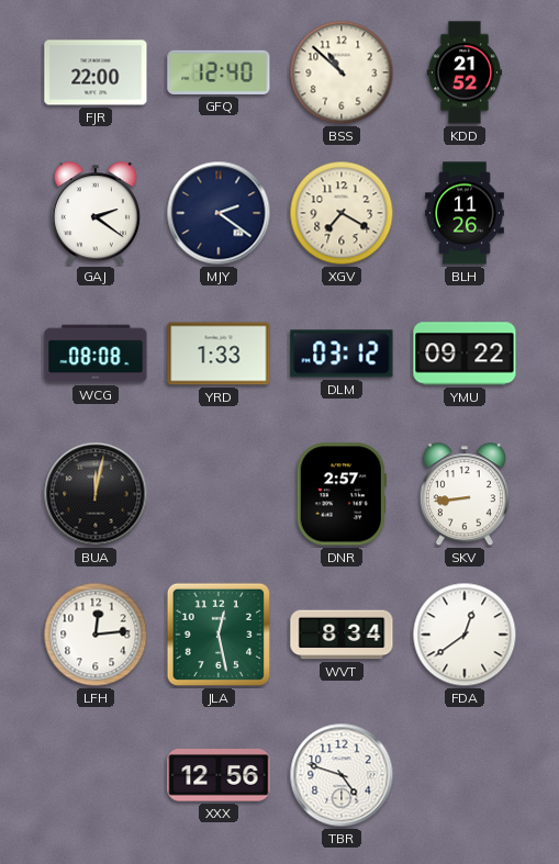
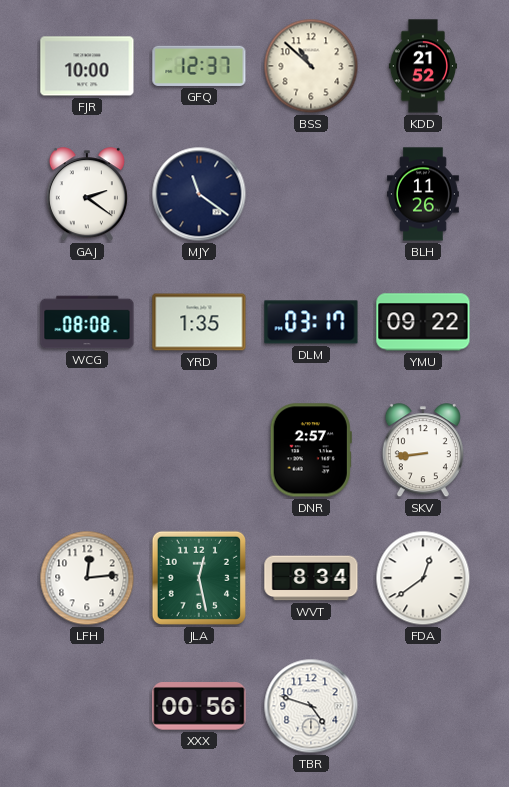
FJR: 22:00 -> 10:00
GFQ: 12:40 -> 12:37
MJY: 2:21 -> 11:21
XGV: 7:20 -> none
YRD: 1:33 -> 1:35
DLM: 03:12 -> 03:17
BUA: 12:02 -> none
XXX: 12:56 -> 00:56
